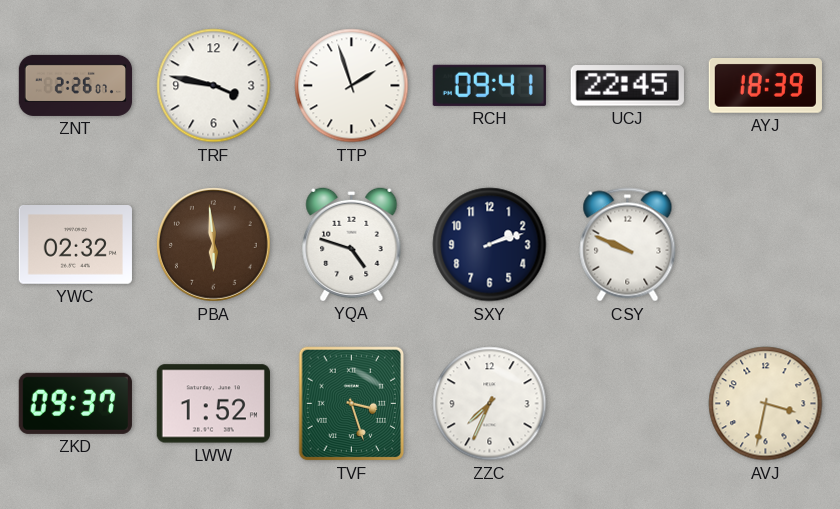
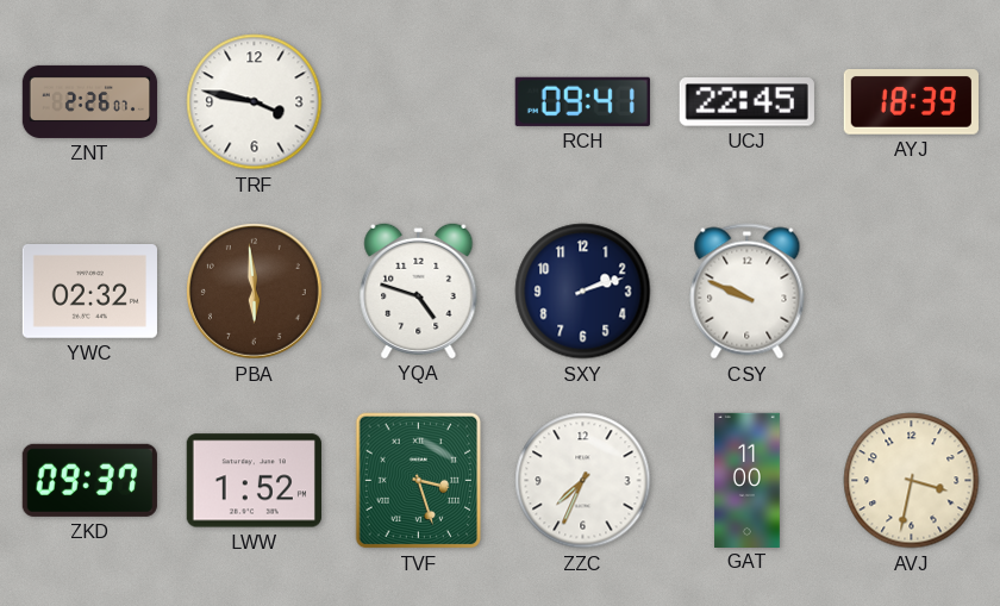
TTP: 1:57 -> none
GAT: none -> 11:00
